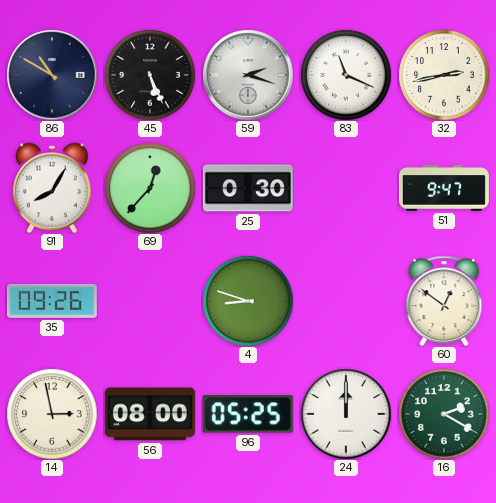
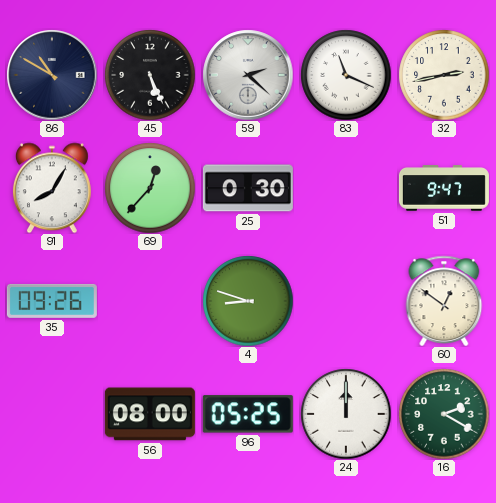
59: 2:18 -> 2:22
14: 2:58 -> none
